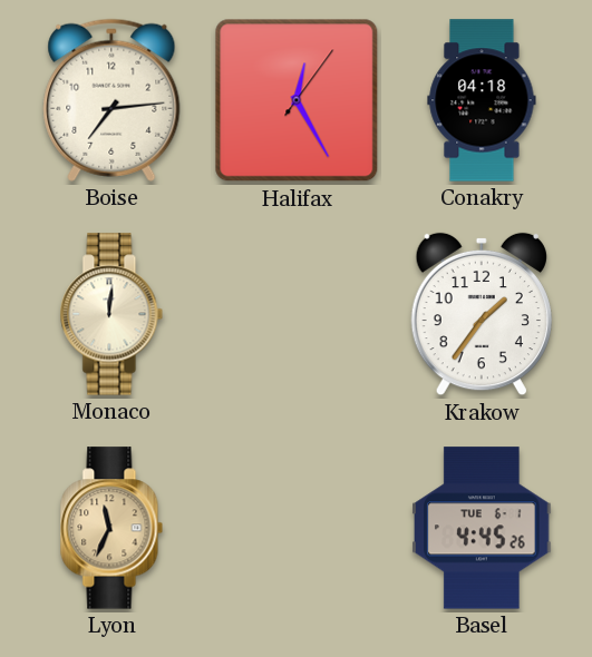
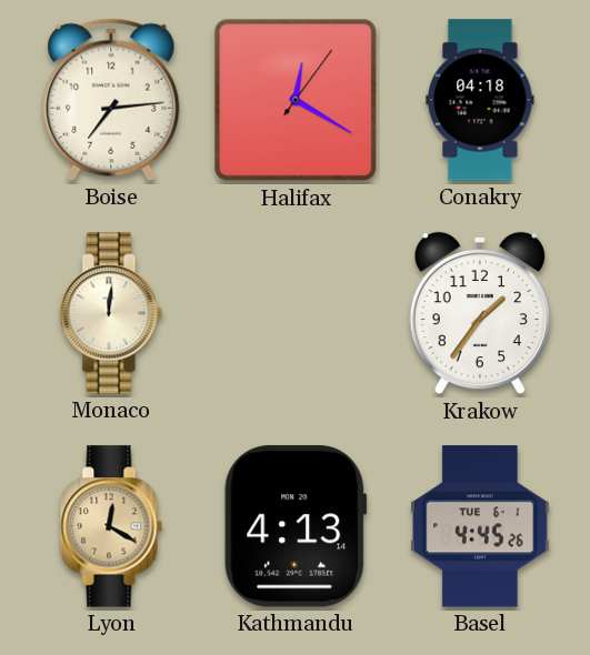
Halifax: 12:25 -> 12:20
Lyon: 11:34 -> 12:20
Kathmandu: none -> 4:13
